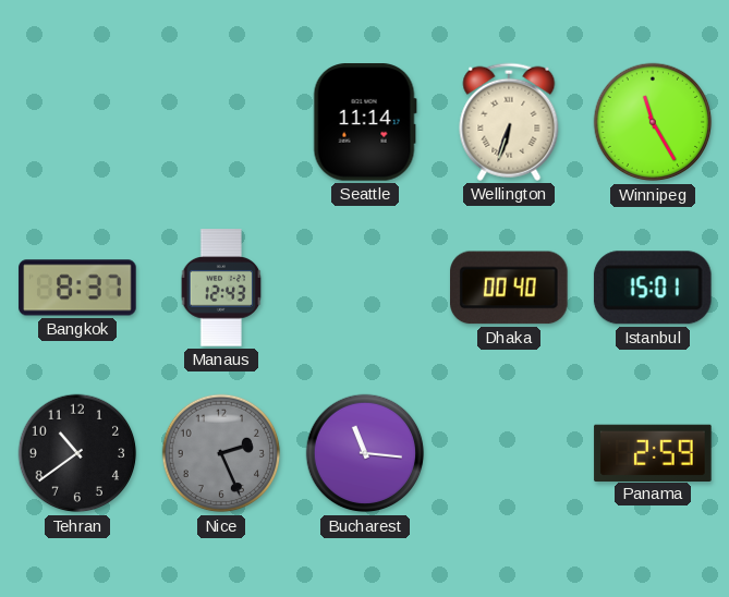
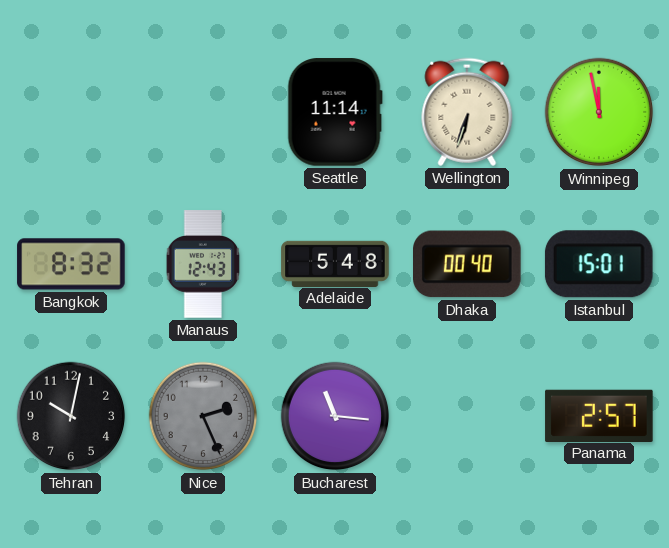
Winnipeg: 11:25 -> 11:58
Bangkok: 8:37 -> 8:32
Adelaide: none -> 5:48
Tehran: 10:39 -> 10:02
Panama: 2:59 -> 2:57
